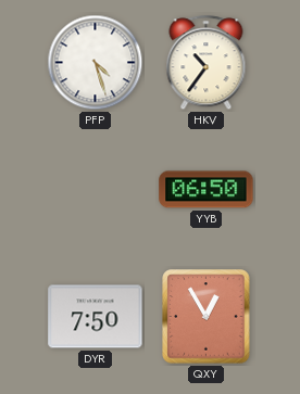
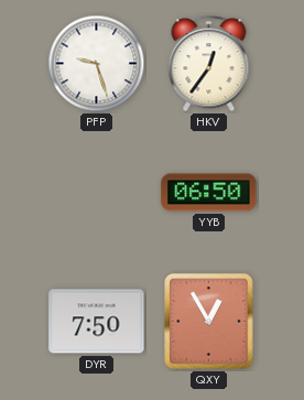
PFP: 4:27 -> 9:27
HKV: 10:36 -> 12:36
